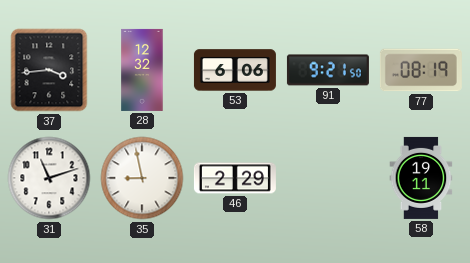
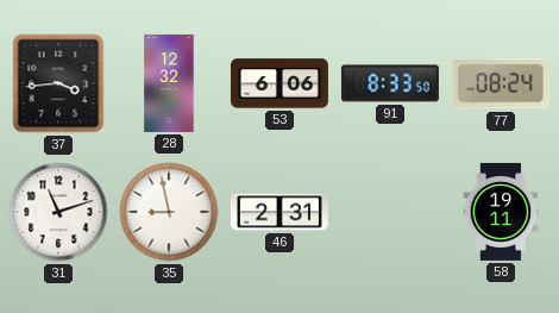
91: 9:21 -> 8:33
77: 08:19 -> 08:24
46: 2:29 -> 2:31
